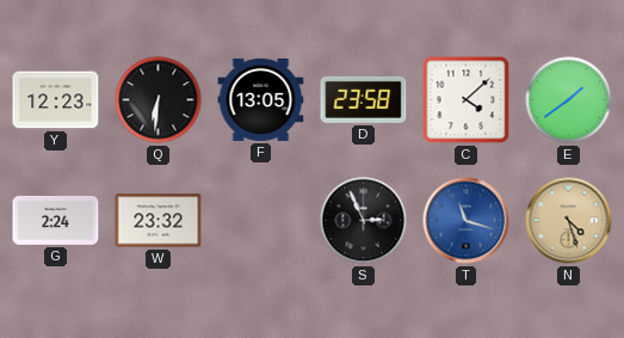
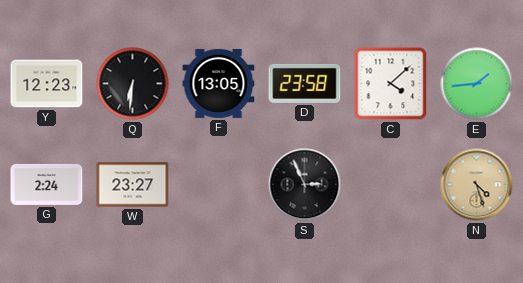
E: 1:39 -> 1:44
W: 23:32 -> 23:27
T: 11:18 -> none
